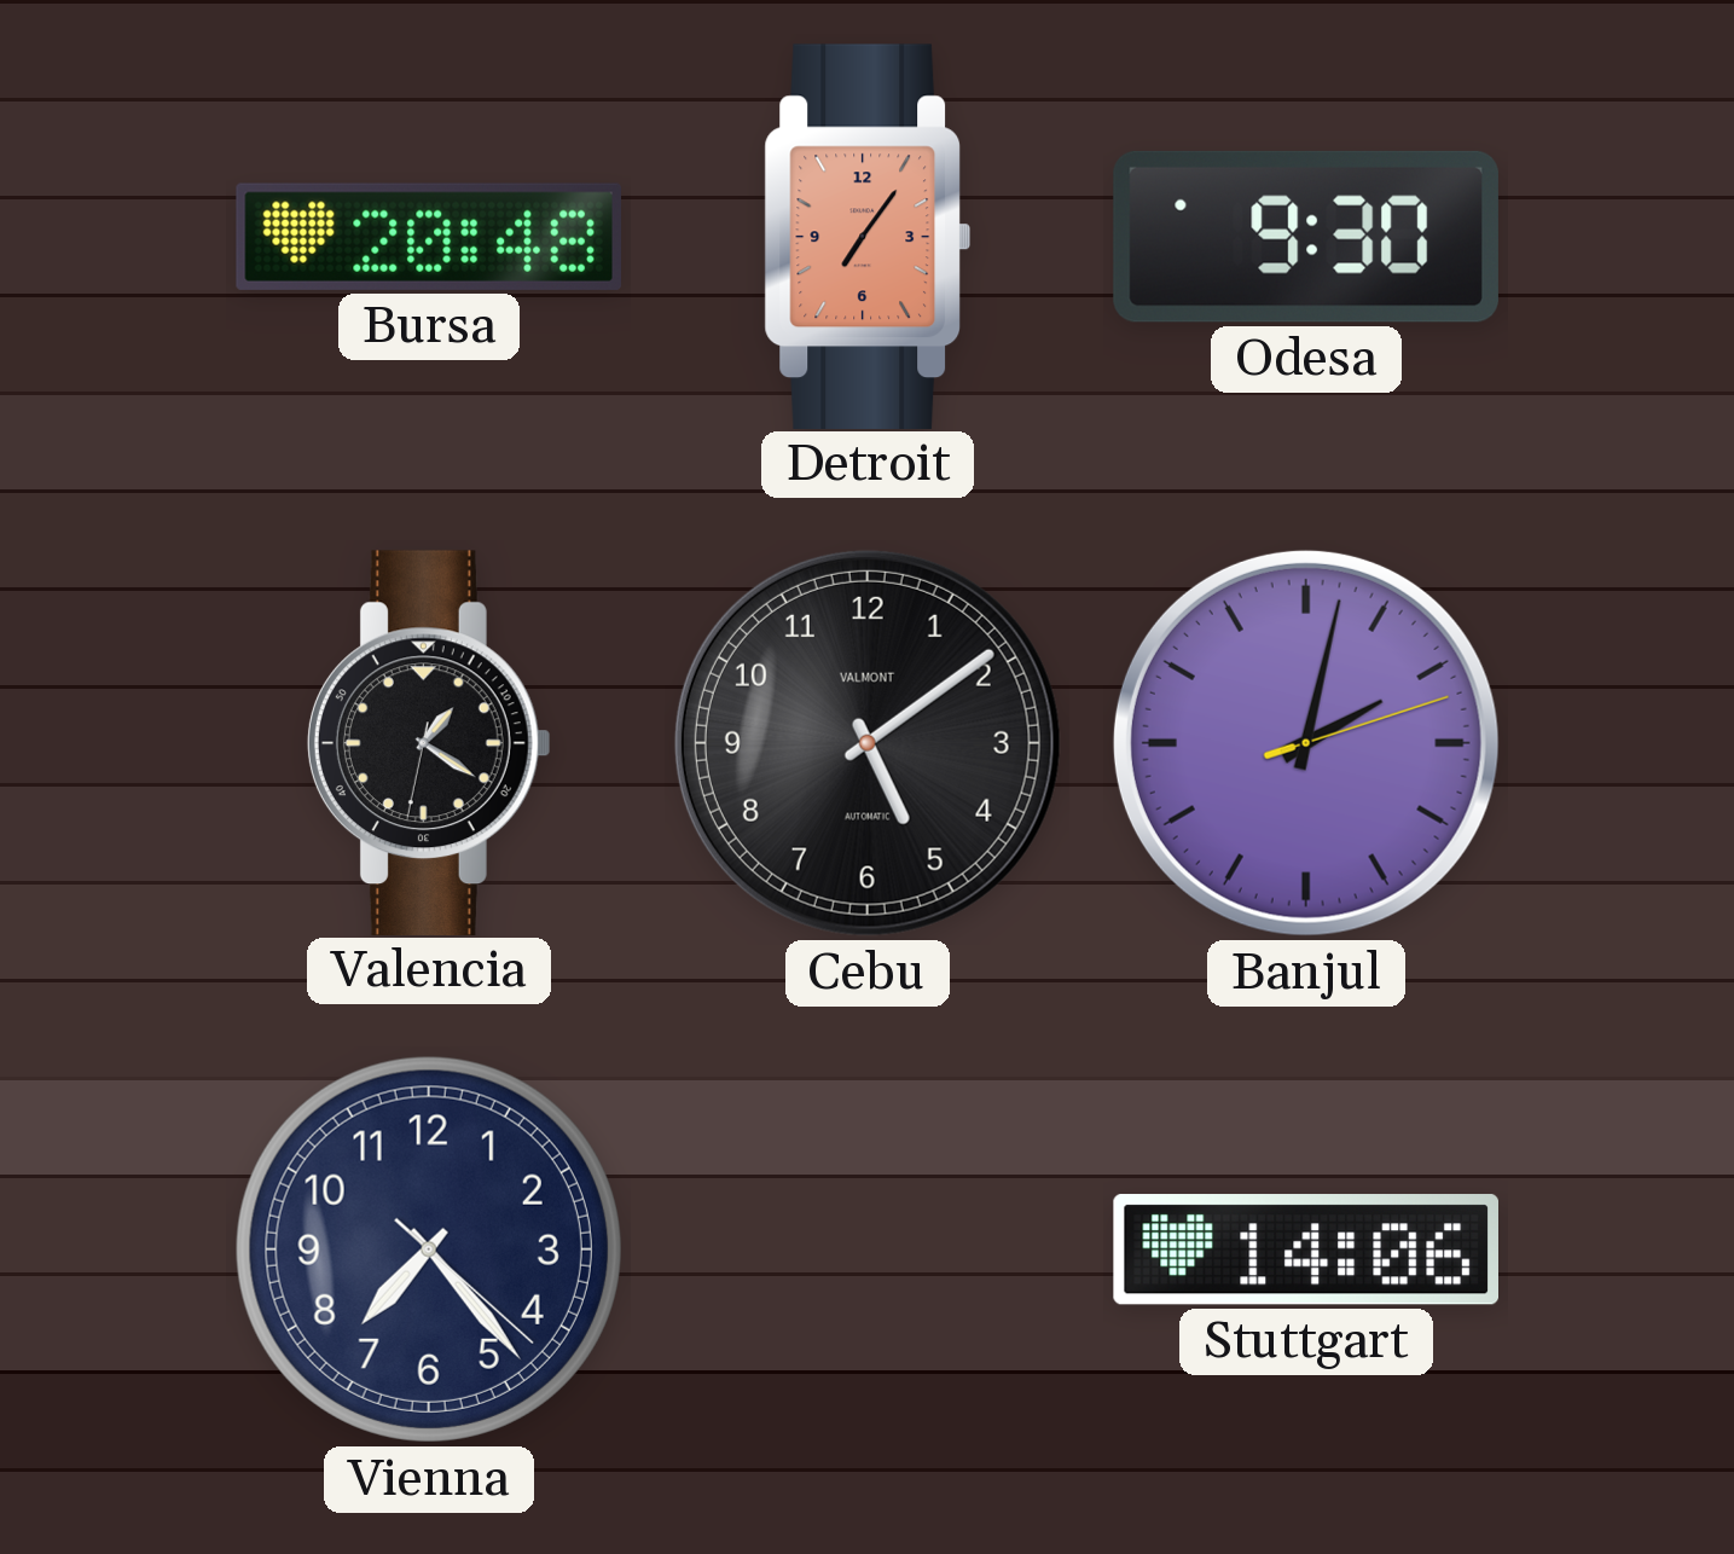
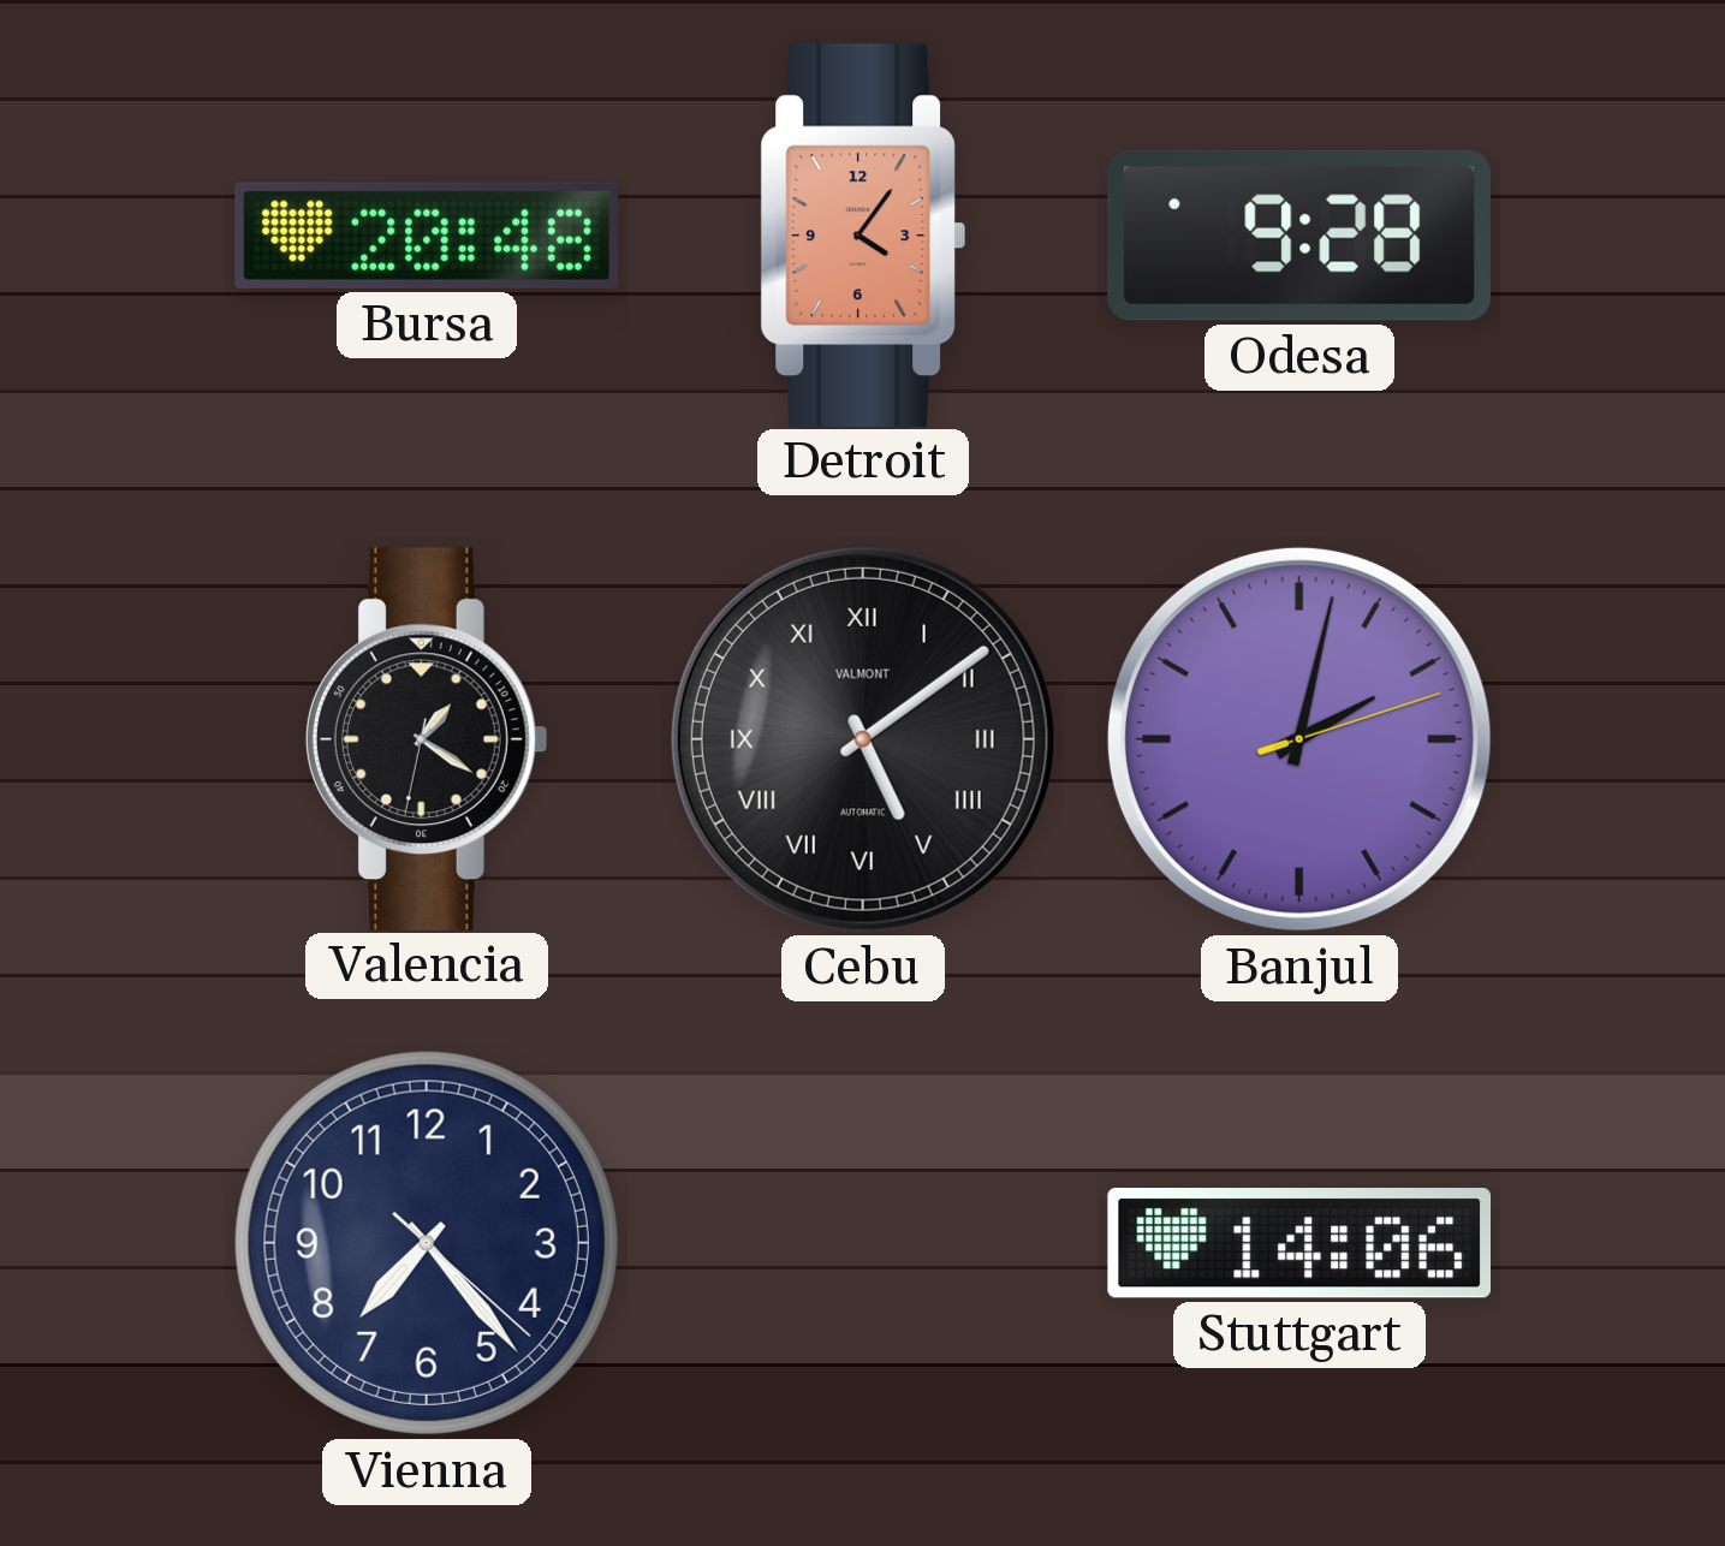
Detroit: 7:06 -> 4:06
Odesa: 9:30 -> 9:28
Cebu numerals: Arabic -> Roman
